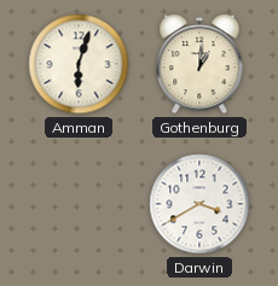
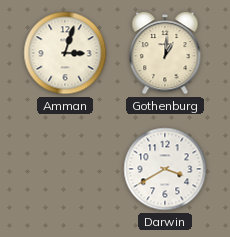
Amman: 6:03 -> 3:03
